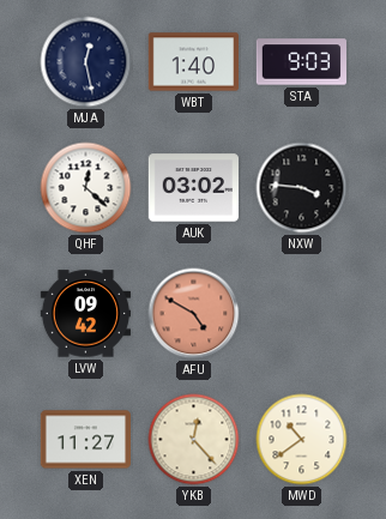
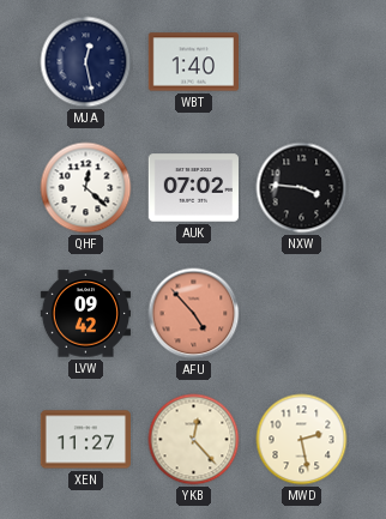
STA: 9:03 -> none
AUK: 03:02 -> 07:02
AFU: 4:50 -> 4:53
MWD: 10:39 -> 2:28
